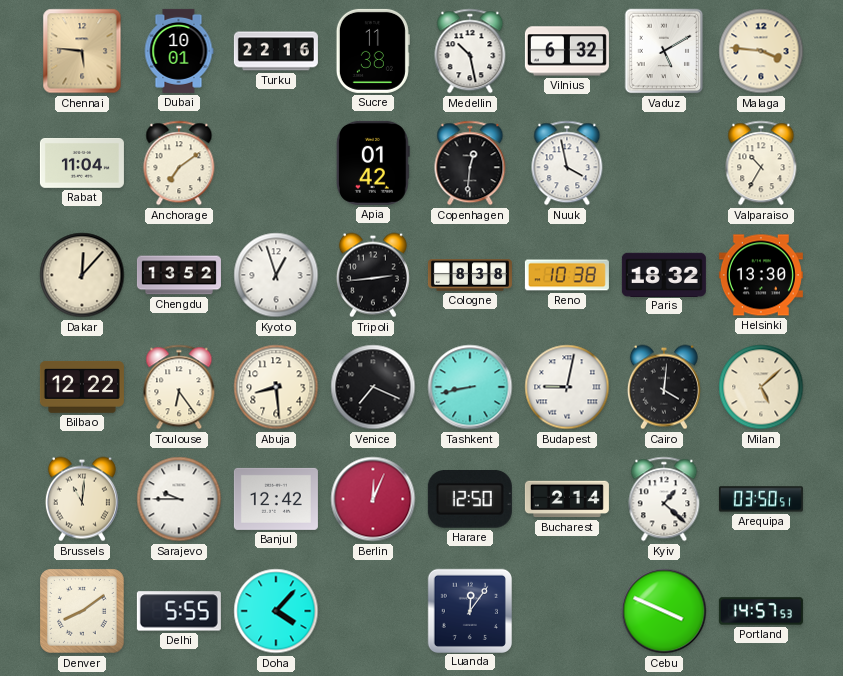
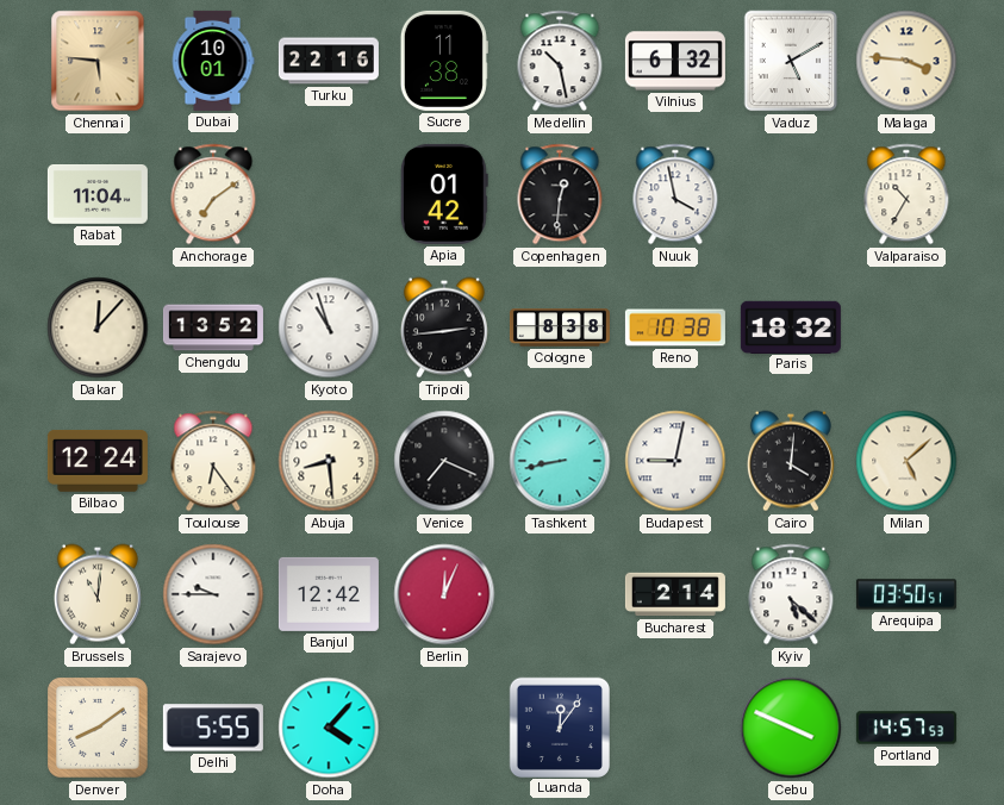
Kyoto: 12:57 -> 10:57
Helsinki: 13:30 -> none
Bilbao: 12:22 -> 12:24
Harare: 12:50 -> none
Kyiv: 1:22 -> 5:22
